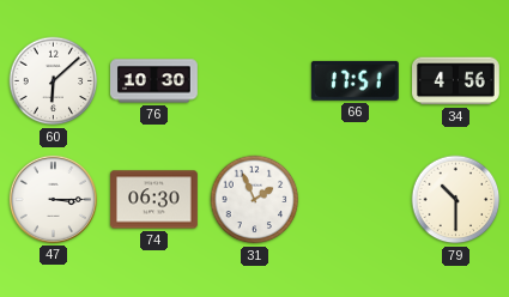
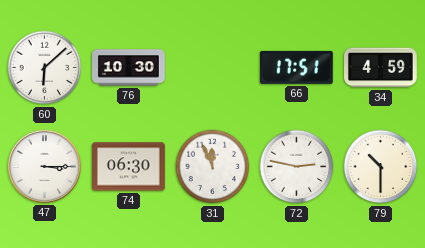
34: 4:56 -> 4:59
31: 1:56 -> 11:56
72: none -> 2:47
